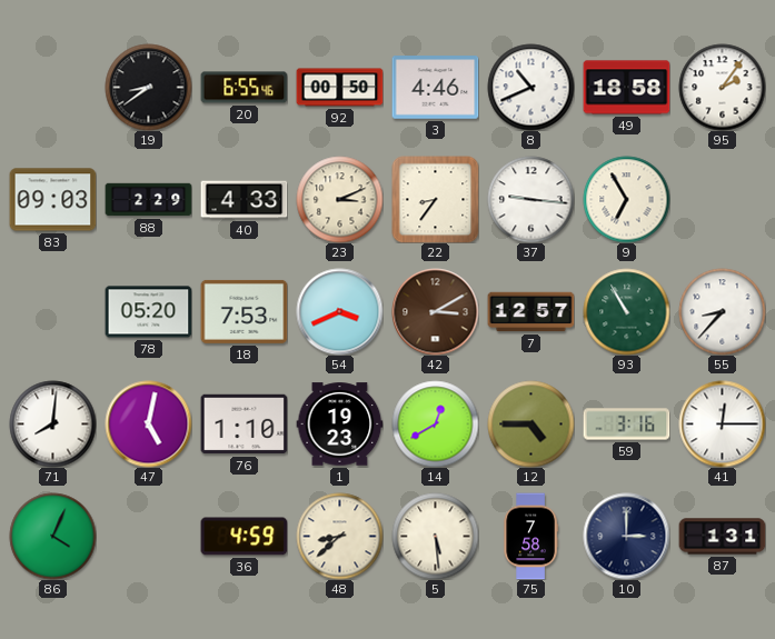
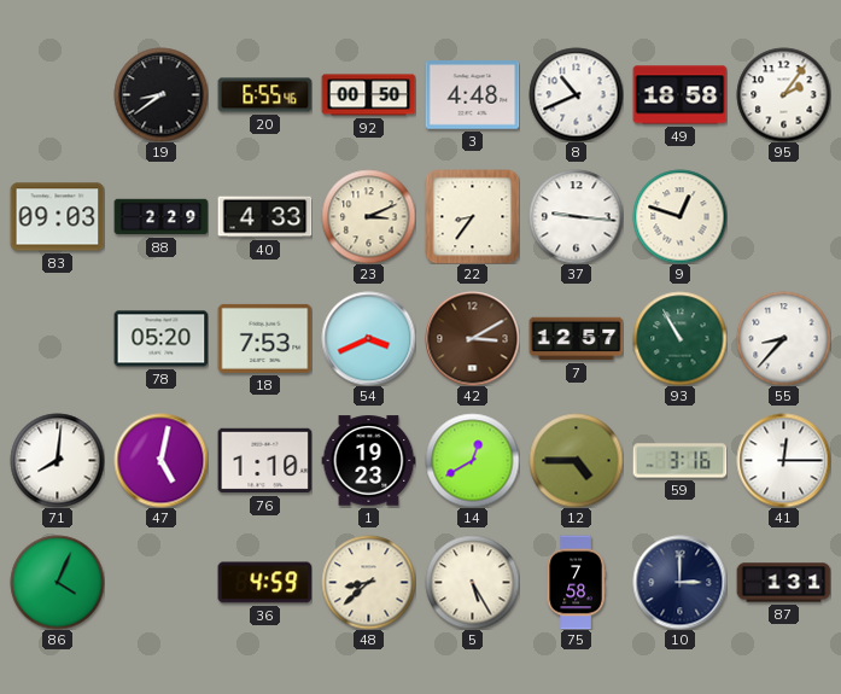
3: 4:46 -> 4:48
9: 6:55 -> 12:48
5: 5:29 -> 5:25
